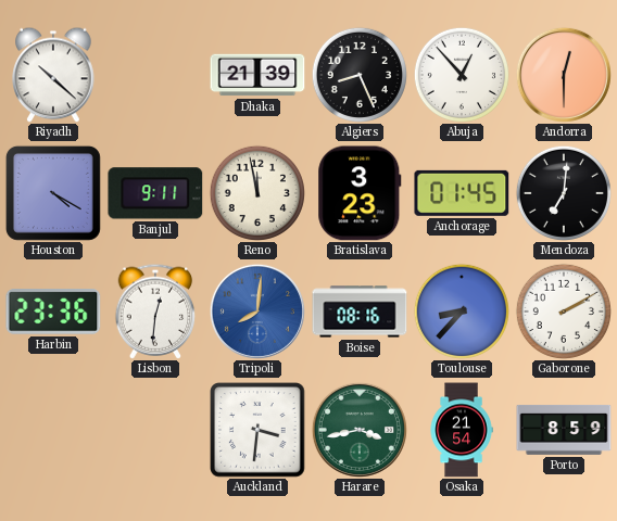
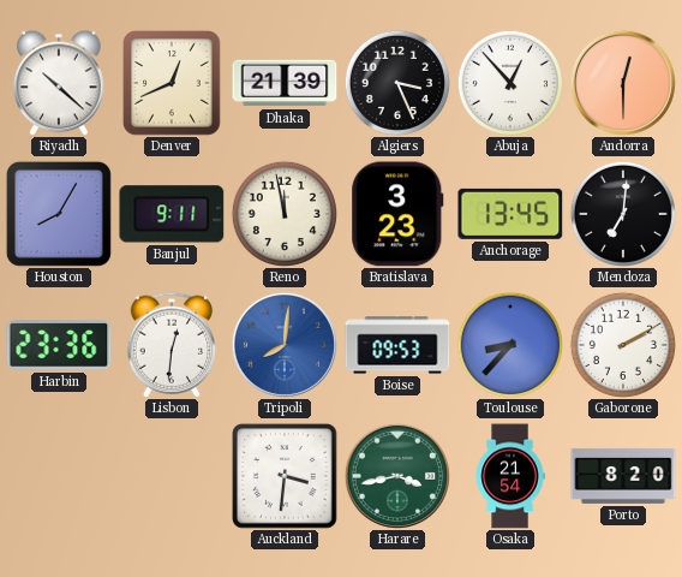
Denver: none -> 12:41
Algiers: 8:26 -> 3:26
Houston: 4:20 -> 8:05
Anchorage: 01:45 -> 13:45
Boise: 08:16 -> 09:53
Porto: 8:59 -> 8:20
